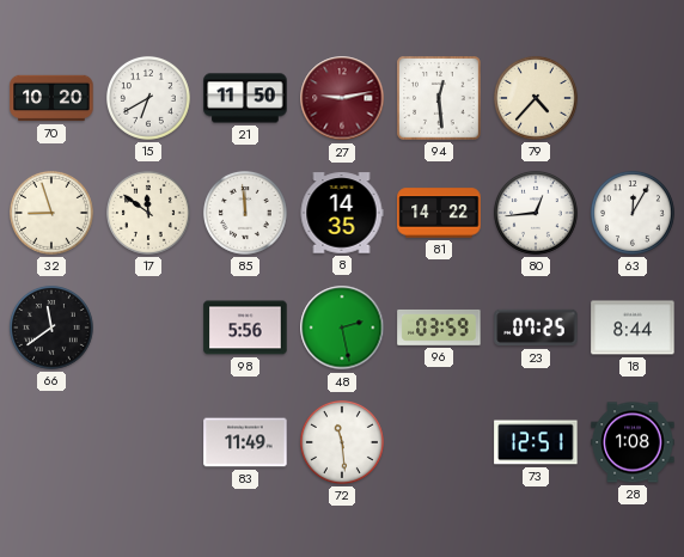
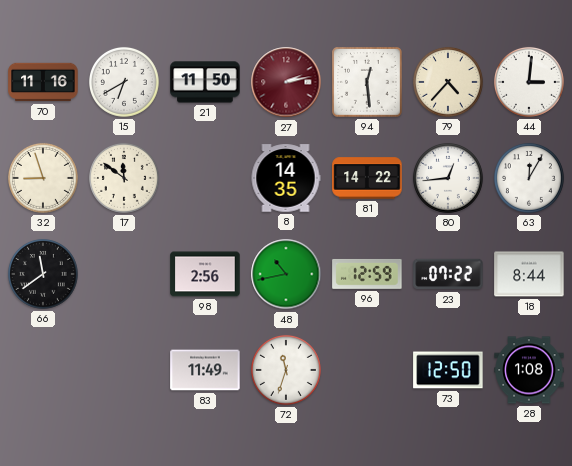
70: 10:20 -> 11:16
27: 9:13 -> 2:13
44: none -> 3:01
85: 11:59 -> none
98: 5:56 -> 2:56
48: 2:28 -> 10:43
96: 03:59 -> 12:59
23: 07:25 -> 07:22
72: 11:29 -> 11:33
73: 12:51 -> 12:50
